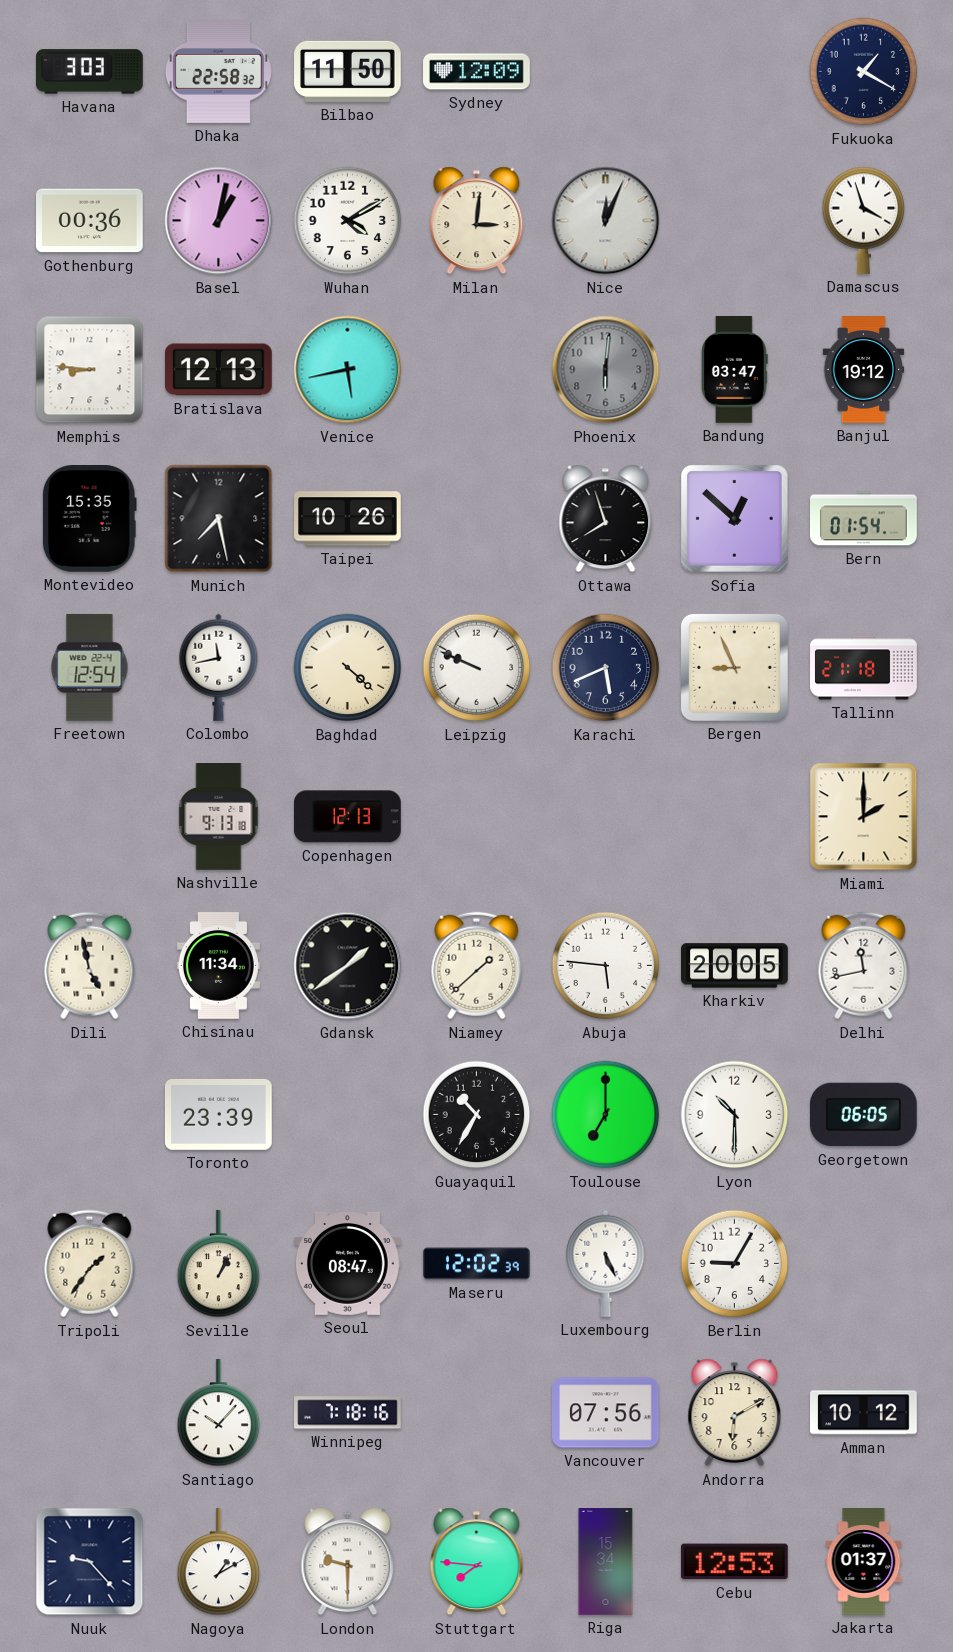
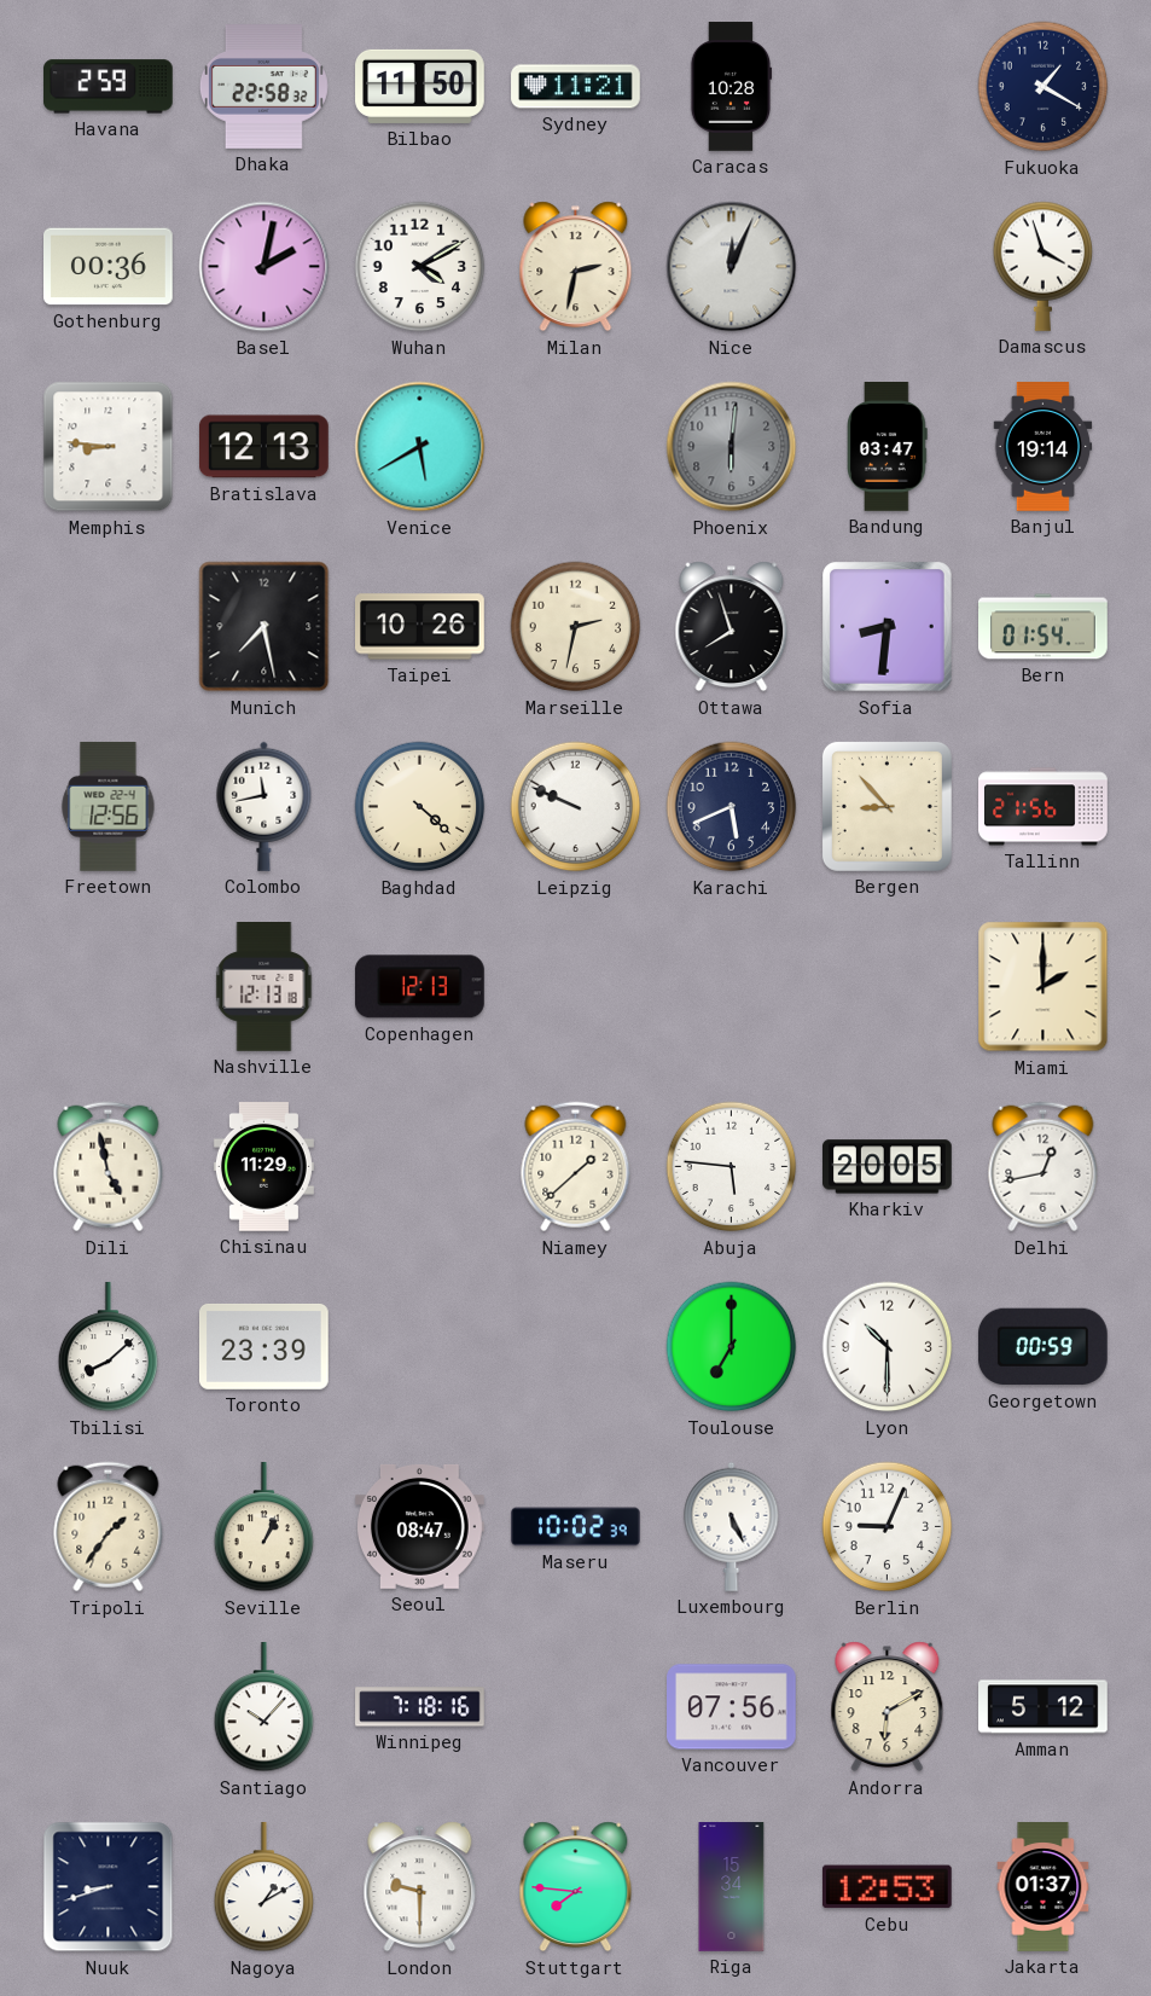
Havana: 3:03 -> 2:59
Sydney: 12:09 -> 11:21
Caracas: none -> 10:28
Basel: 1:02 -> 2:02
Milan: 3:01 -> 2:32
Venice: 5:43 -> 5:40
Banjul: 19:12 -> 19:14
Montevideo: 15:35 -> none
Marseille: none -> 2:32
Sofia: 12:52 -> 8:31
Freetown: 12:54 -> 12:56
Bergen: 8:56 -> 8:53
Tallinn: 21:18 -> 21:56
Nashville: 9:13 -> 12:13
Chisinau: 11:34 -> 11:29
Gdansk: 1:39 -> none
Delhi: 11:43 -> 12:43
Tbilisi: none -> 8:08
Guayaquil: 10:35 -> none
Georgetown: 06:05 -> 00:59
Maseru: 12:02 -> 10:02
Berlin: 9:05 -> 9:04
Amman: 10:12 -> 5:12
Nuuk: 9:23 -> 8:42
